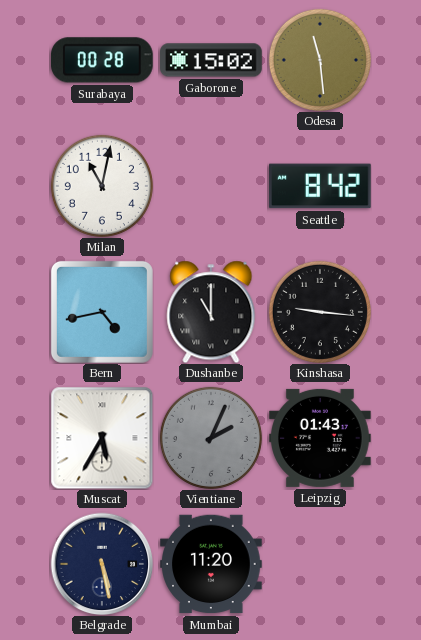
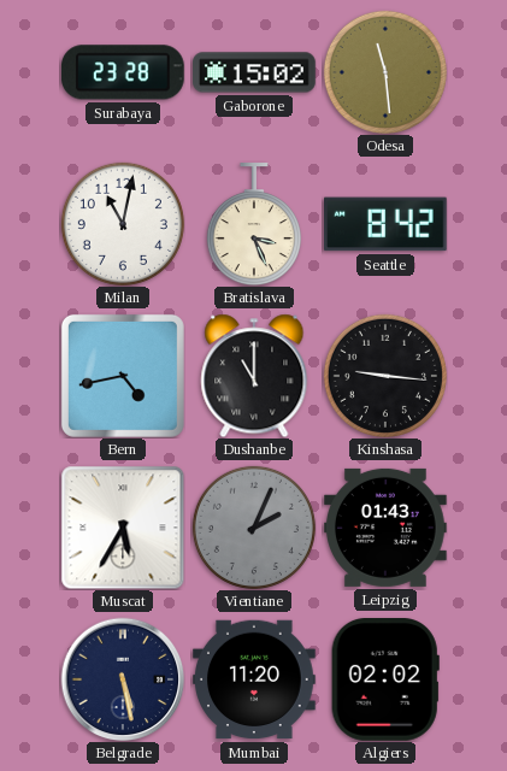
Surabaya: 00:28 -> 23:28
Bratislava: none -> 3:26
Algiers: none -> 02:02
